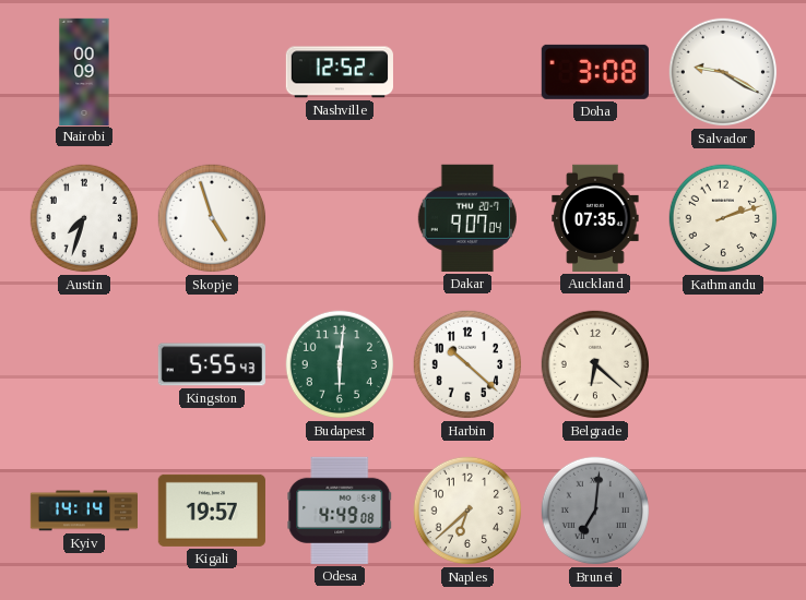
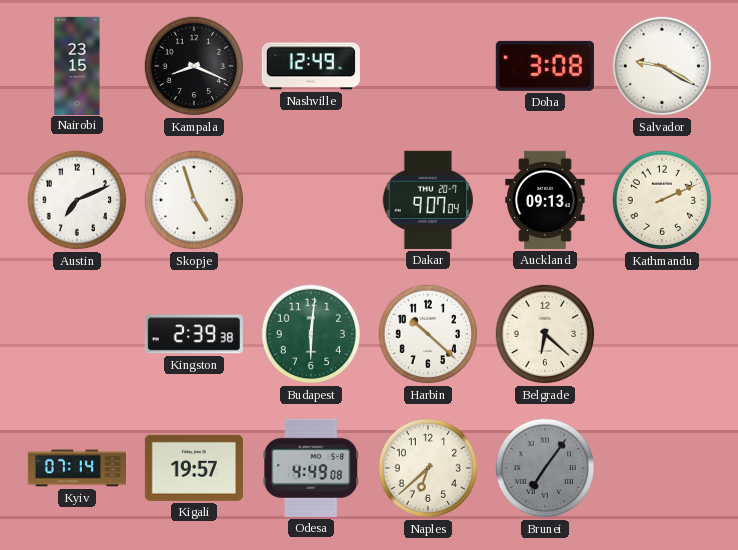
Nairobi: 00:09 -> 23:15
Kampala: none -> 8:19
Nashville: 12:52 -> 12:49
Austin: 7:33 -> 7:11
Auckland: 07:35 -> 09:13
Kathmandu: 2:12 -> 2:11
Kingston: 5:55 -> 2:39
Kyiv: 14:14 -> 07:14
Brunei: 7:01 -> 7:06
